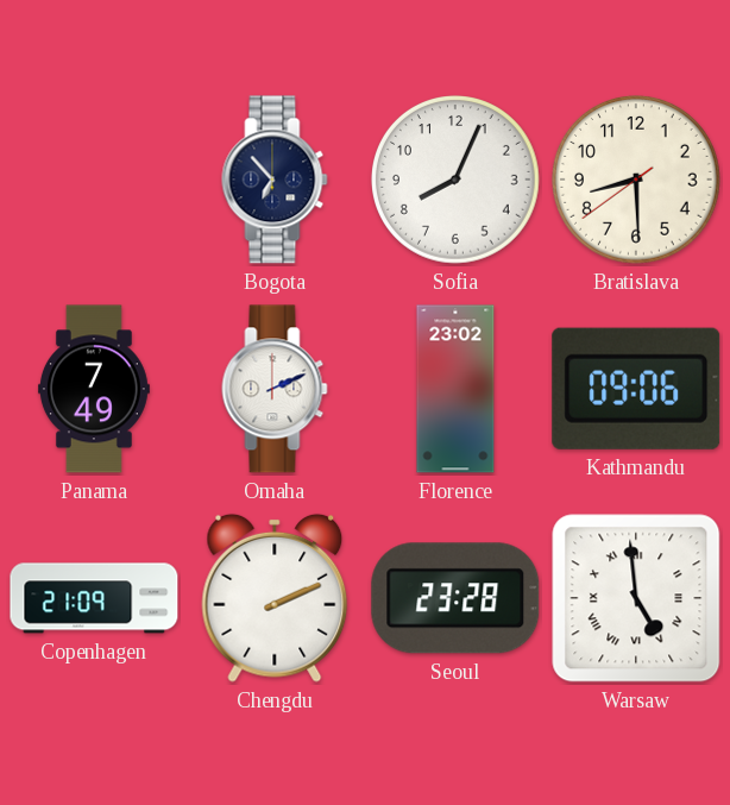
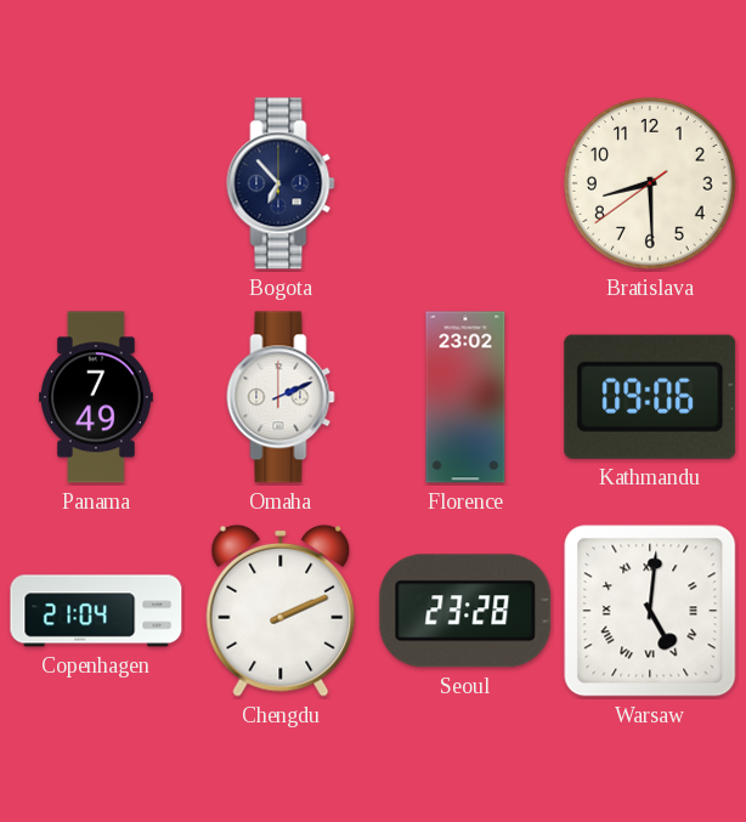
Sofia: 8:04 -> none
Copenhagen: 21:09 -> 21:04
Warsaw: 4:59 -> 5:01
